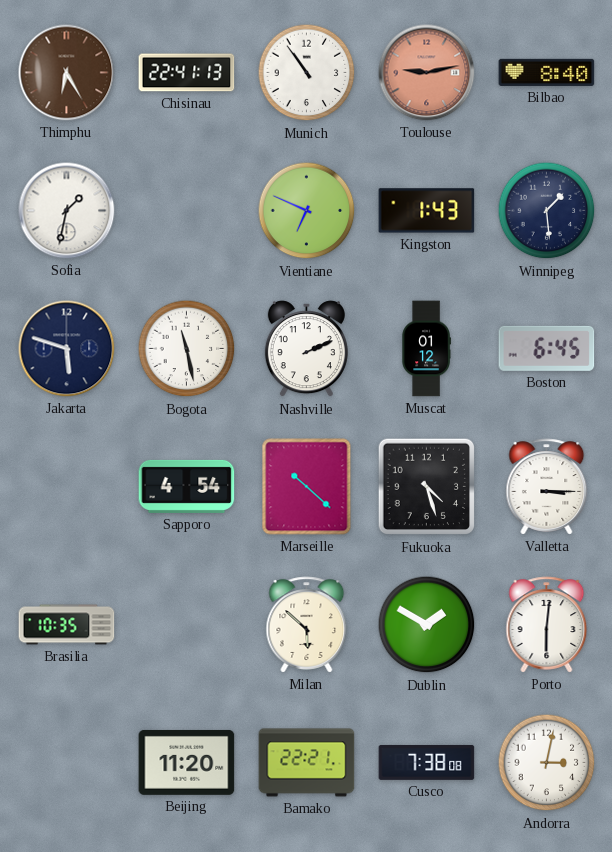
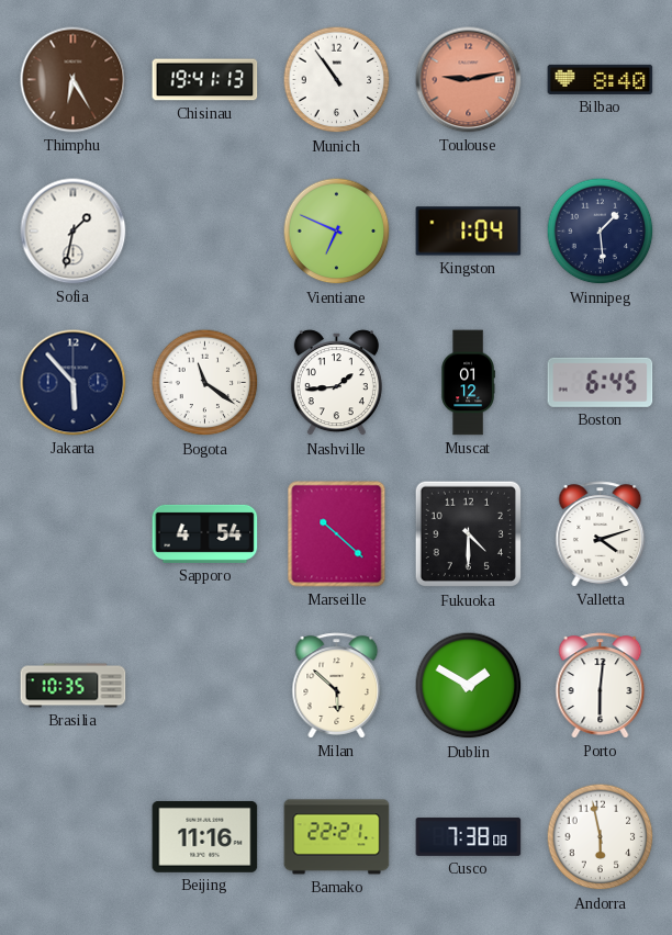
Chisinau: 22:41 -> 19:41
Kingston: 1:43 -> 1:04
Jakarta: 5:48 -> 5:53
Bogota: 11:28 -> 11:21
Nashville: 2:11 -> 1:44
Fukuoka: 4:27 -> 4:30
Valletta: 3:15 -> 4:12
Beijing: 11:20 -> 11:16
Andorra: 3:02 -> 5:58
